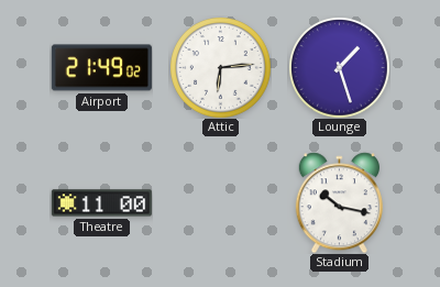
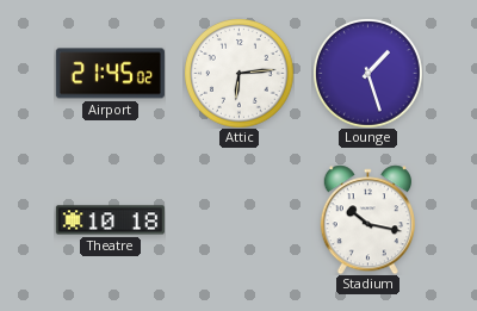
Airport: 21:49 -> 21:45
Theatre: 11:00 -> 10:18
